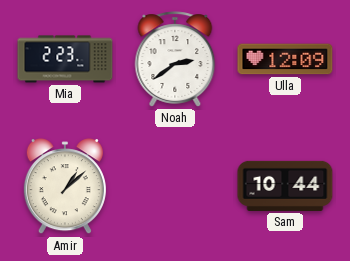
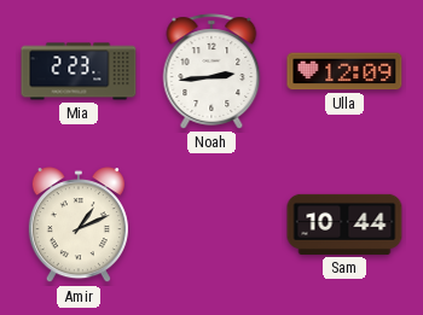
Noah: 2:39 -> 2:44
Amir: 1:08 -> 1:11
